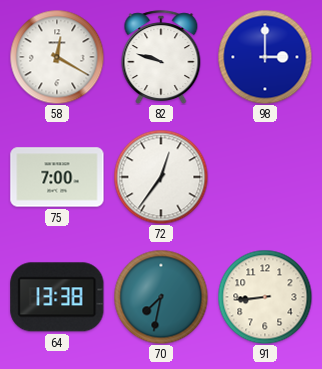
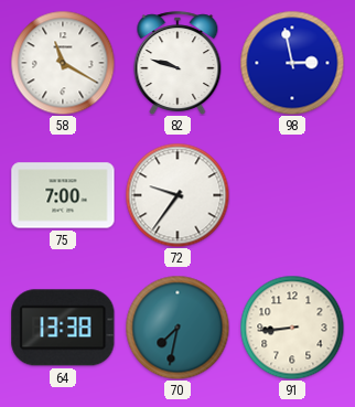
58: 12:20 -> 11:20
98: 3:00 -> 2:58
72: 12:36 -> 9:36
